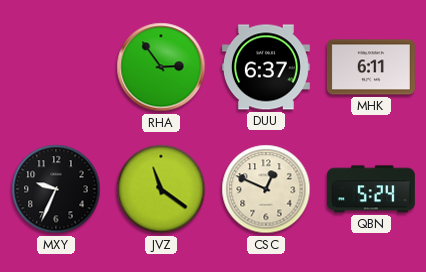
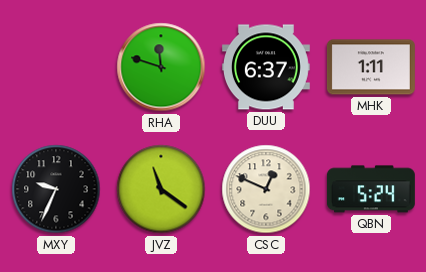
RHA: 2:54 -> 11:48
MHK: 6:11 -> 1:11
